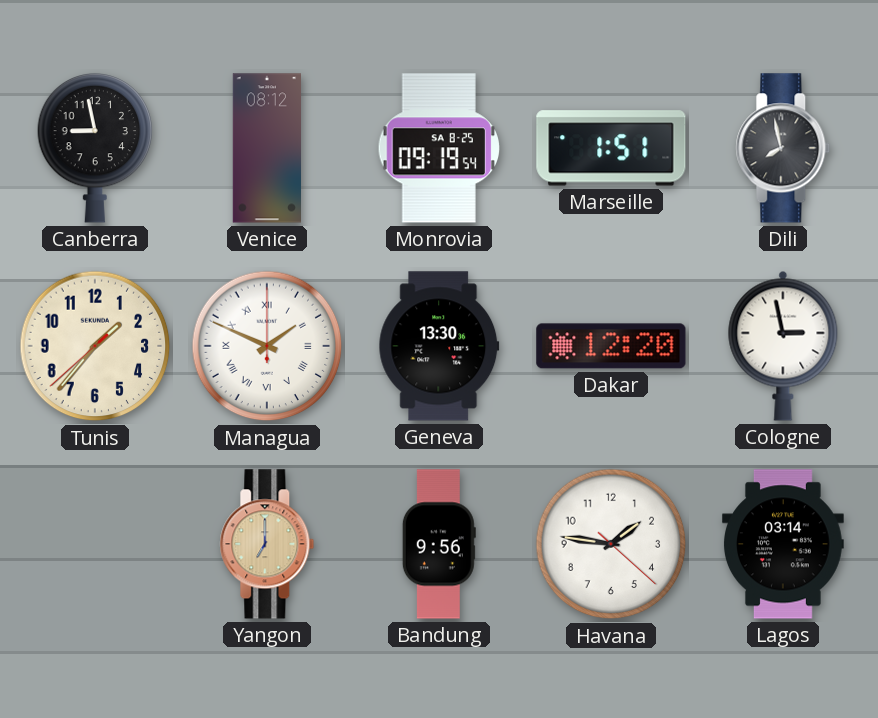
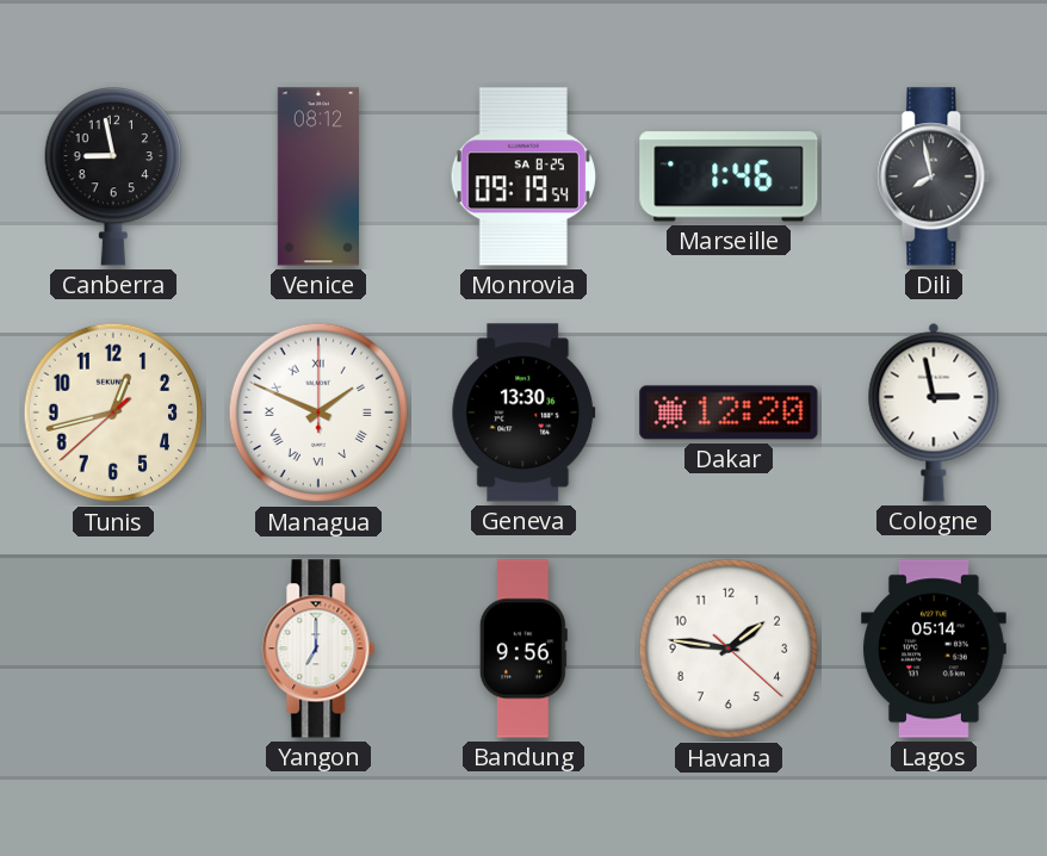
Marseille: 1:51 -> 1:46
Tunis: 1:36 -> 12:42
Yangon dial: champagne -> white
Lagos: 03:14 -> 05:14
